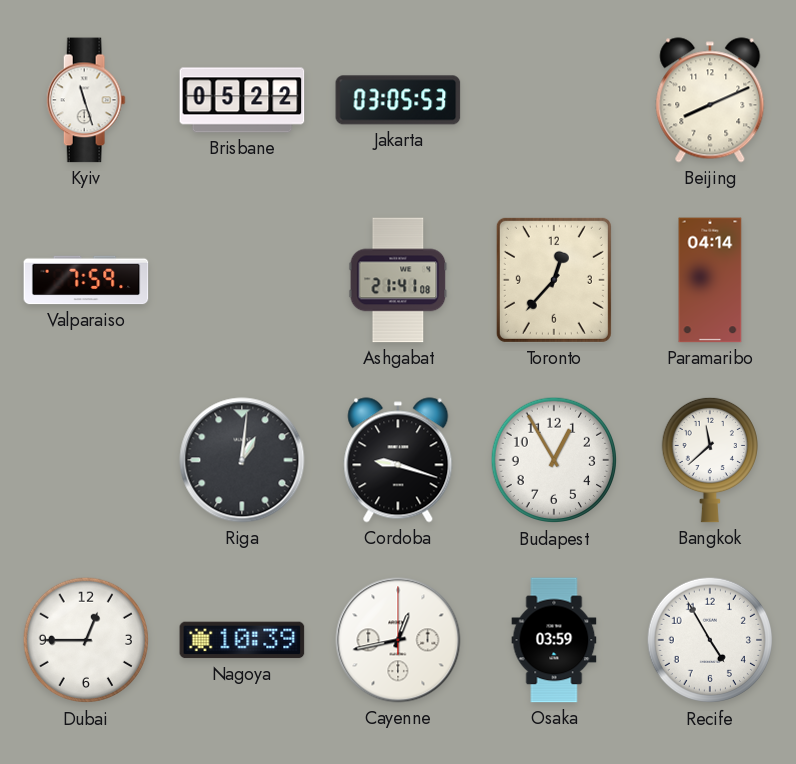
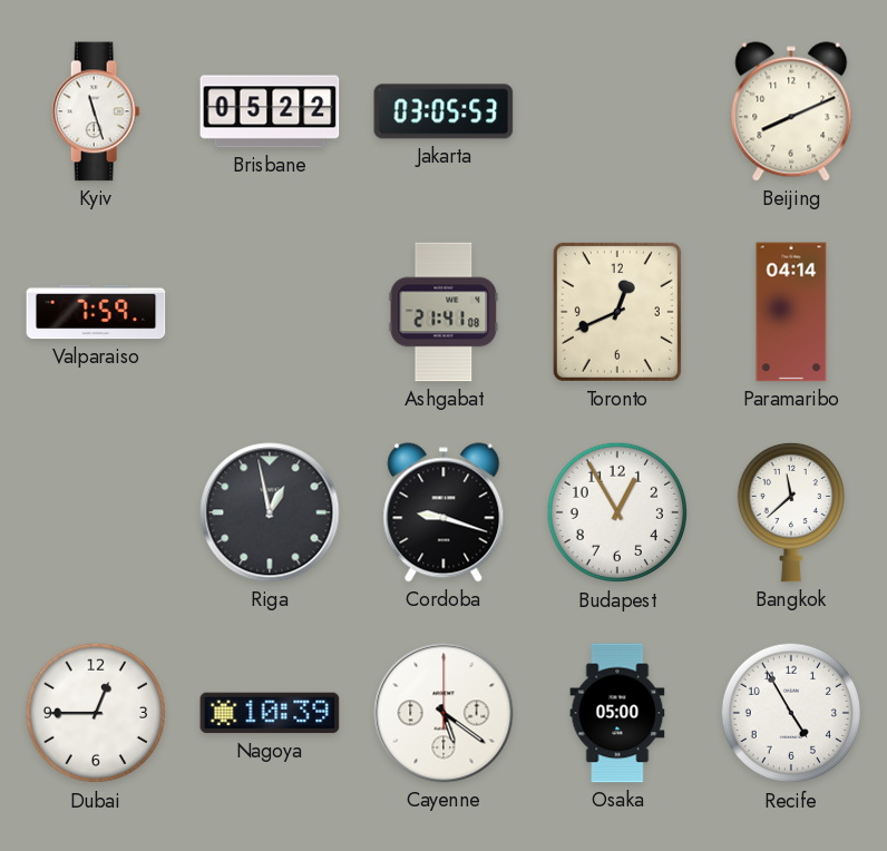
Toronto: 12:37 -> 12:41
Riga: 1:01 -> 12:58
Cayenne: 12:43 -> 5:21
Osaka: 03:59 -> 05:00
